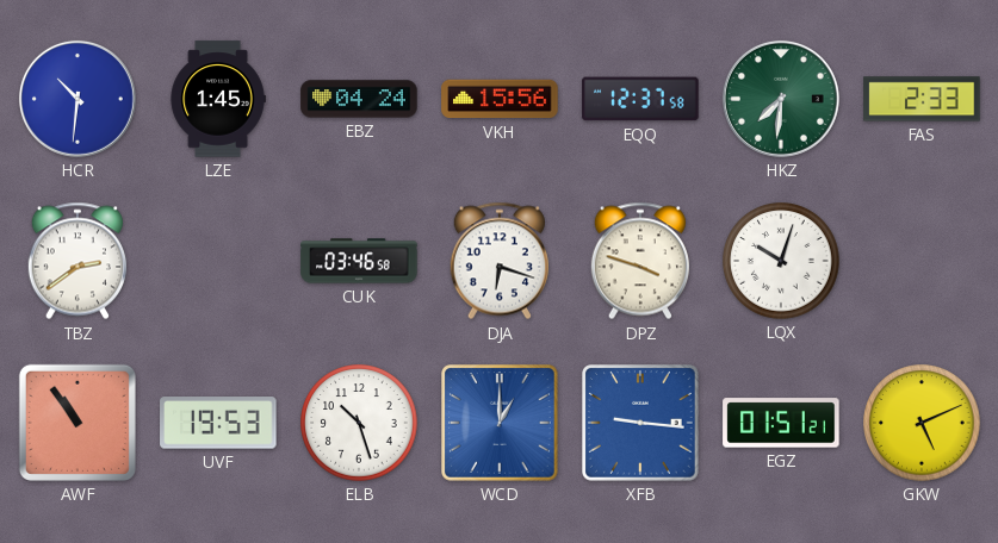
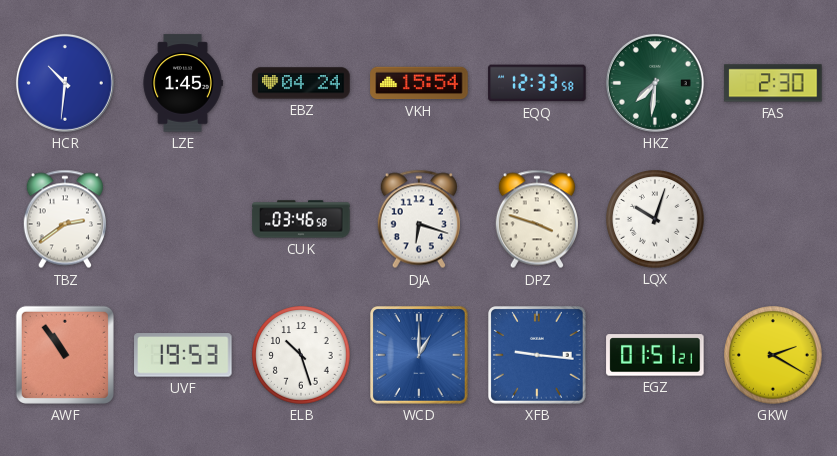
VKH: 15:56 -> 15:54
EQQ: 12:37 -> 12:33
FAS: 2:33 -> 2:30
GKW: 5:11 -> 2:20
